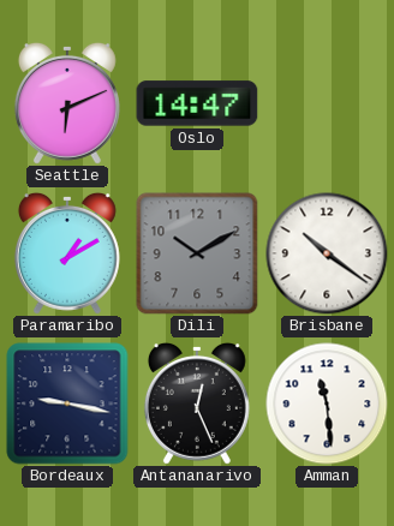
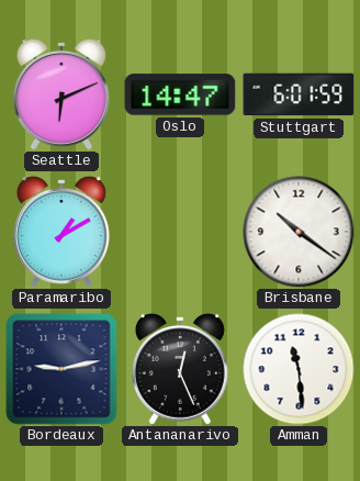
Stuttgart: none -> 6:01
Dili: 10:10 -> none
Bordeaux: 9:17 -> 9:13
